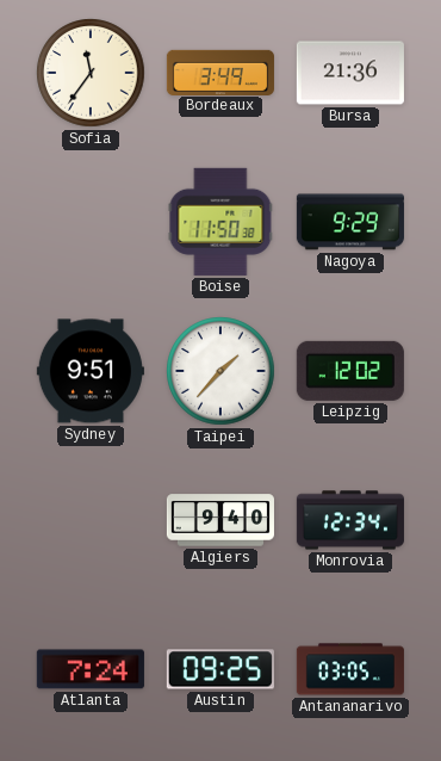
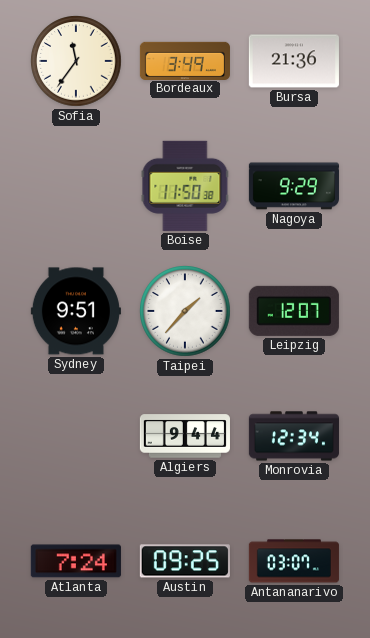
Leipzig: 12:02 -> 12:07
Algiers: 9:40 -> 9:44
Antananarivo: 03:05 -> 03:07
